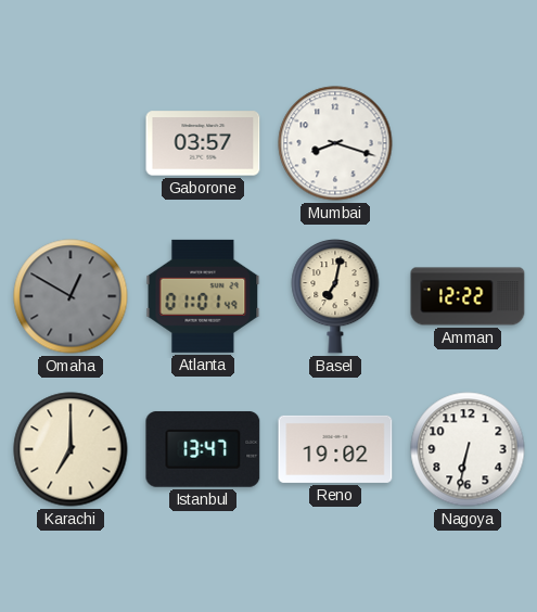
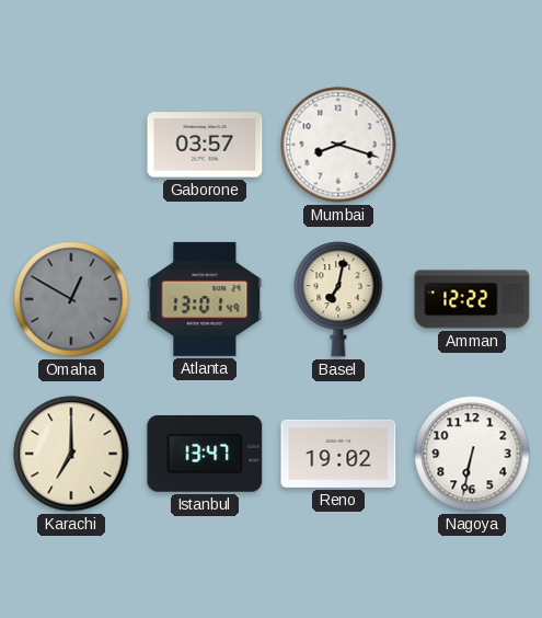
Atlanta: 01:01 -> 13:01
